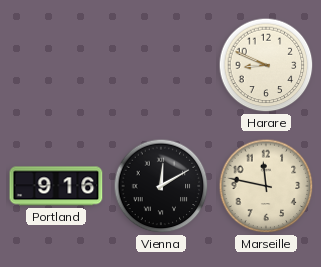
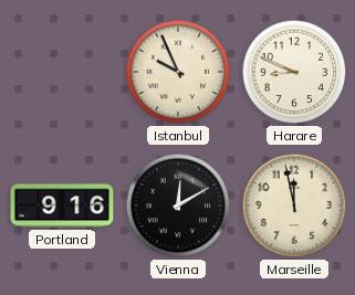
Istanbul: none -> 9:56
Marseille: 11:47 -> 11:58
